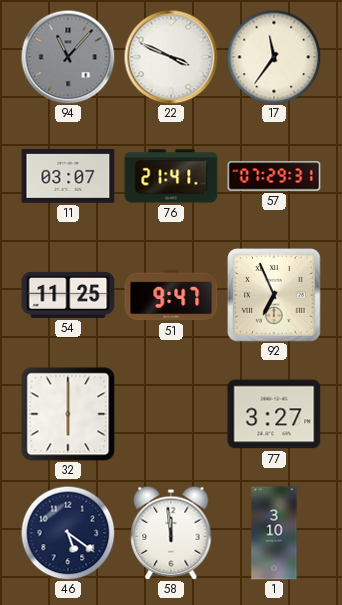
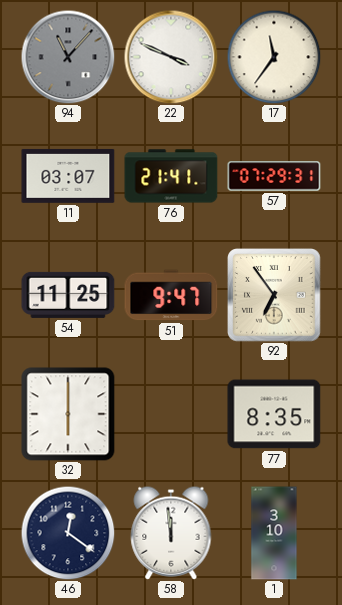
92: 6:56 -> 6:54
77: 3:27 -> 8:35
46: 5:21 -> 12:21
